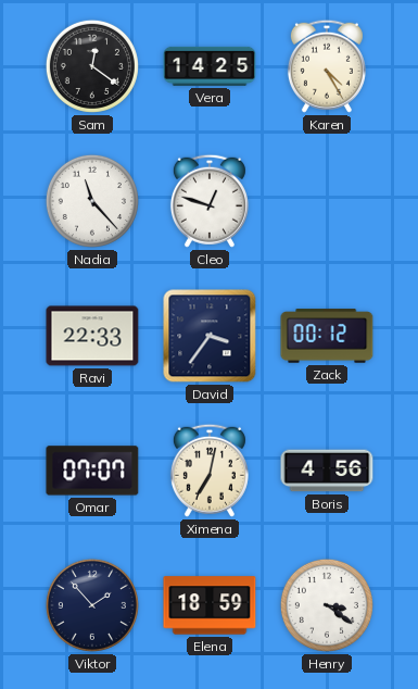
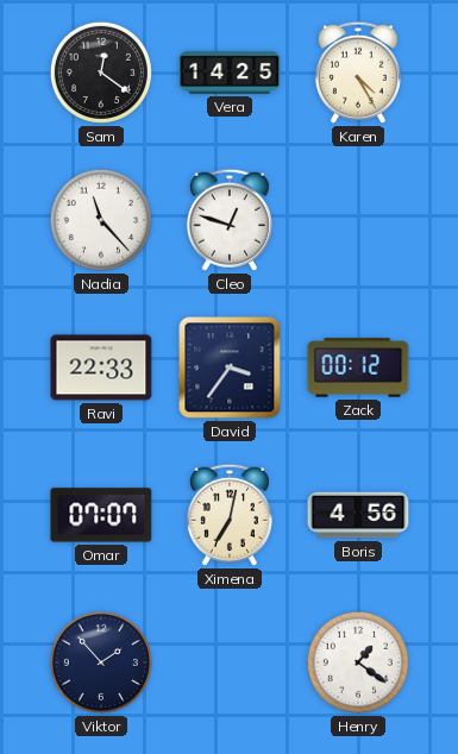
Elena: 18:59 -> none
Henry: 3:21 -> 1:21
